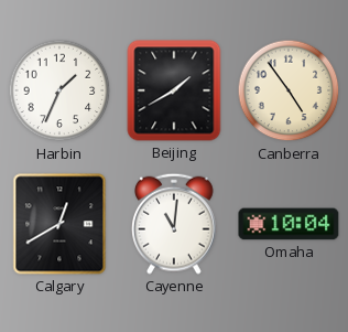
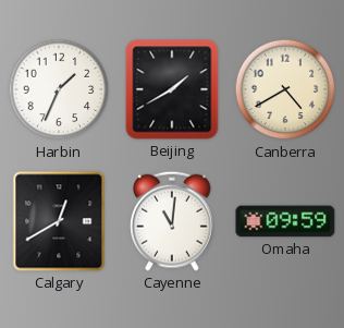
Canberra: 4:54 -> 4:40
Omaha: 10:04 -> 09:59
